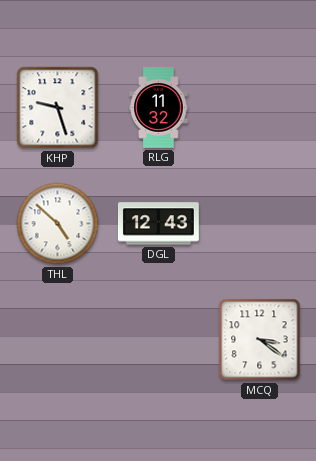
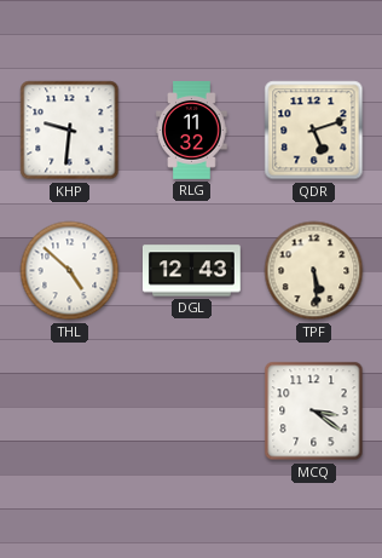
KHP: 9:27 -> 9:31
QDR: none -> 5:12
TPF: none -> 5:29
